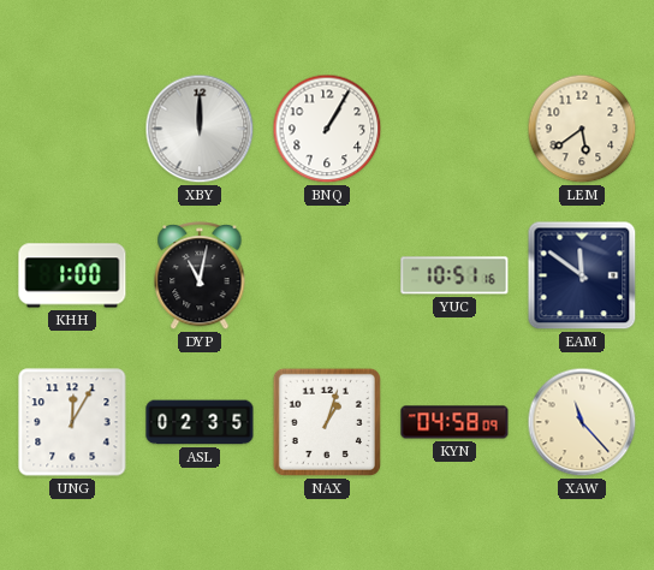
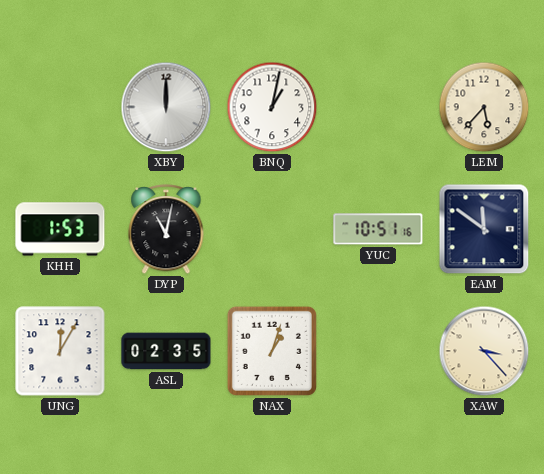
BNQ: 1:05 -> 1:02
LEM: 5:39 -> 5:37
KHH: 1:00 -> 1:53
KYN: 04:58 -> none
XAW: 11:23 -> 3:23
